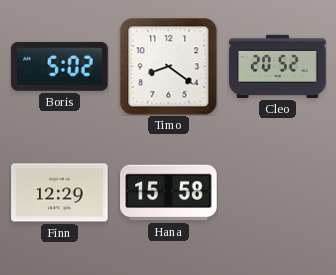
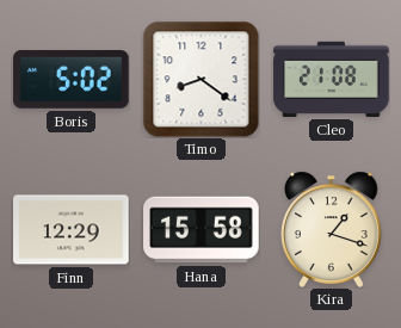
Cleo: 20:52 -> 21:08
Kira: none -> 1:18
